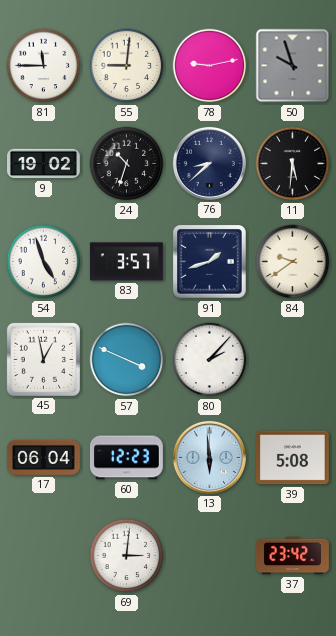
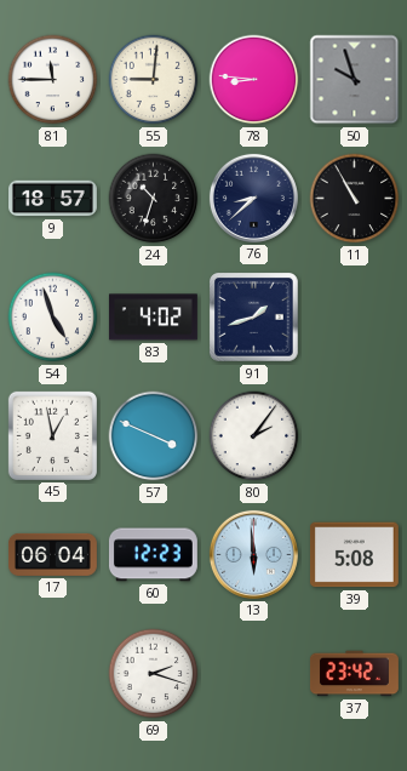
78: 9:13 -> 8:46
9: 19:02 -> 18:57
11: 5:31 -> 10:55
83: 3:57 -> 4:02
84: 9:39 -> none
80: 2:07 -> 2:06
69: 3:01 -> 2:18
